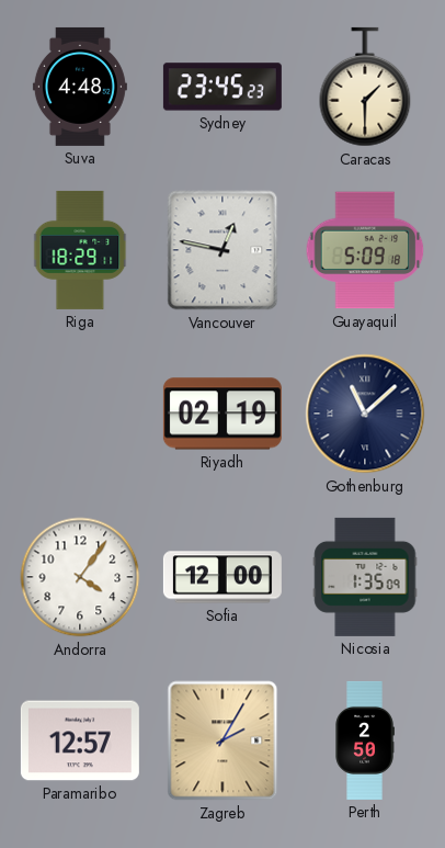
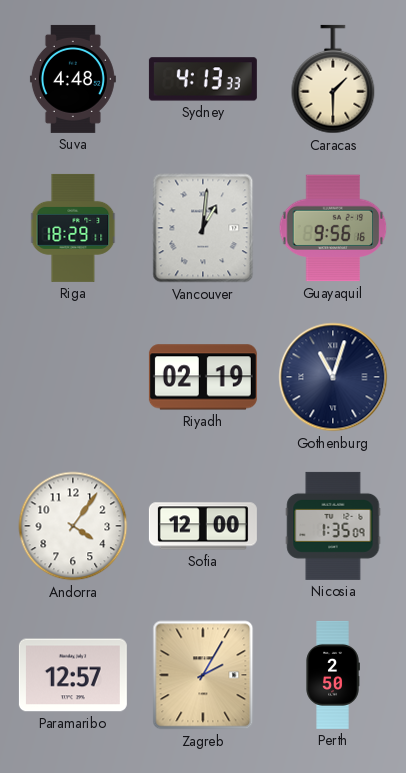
Sydney: 23:45 -> 4:13
Vancouver: 12:47 -> 1:01
Guayaquil: 5:09 -> 9:56
Gothenburg: 11:08 -> 11:03
